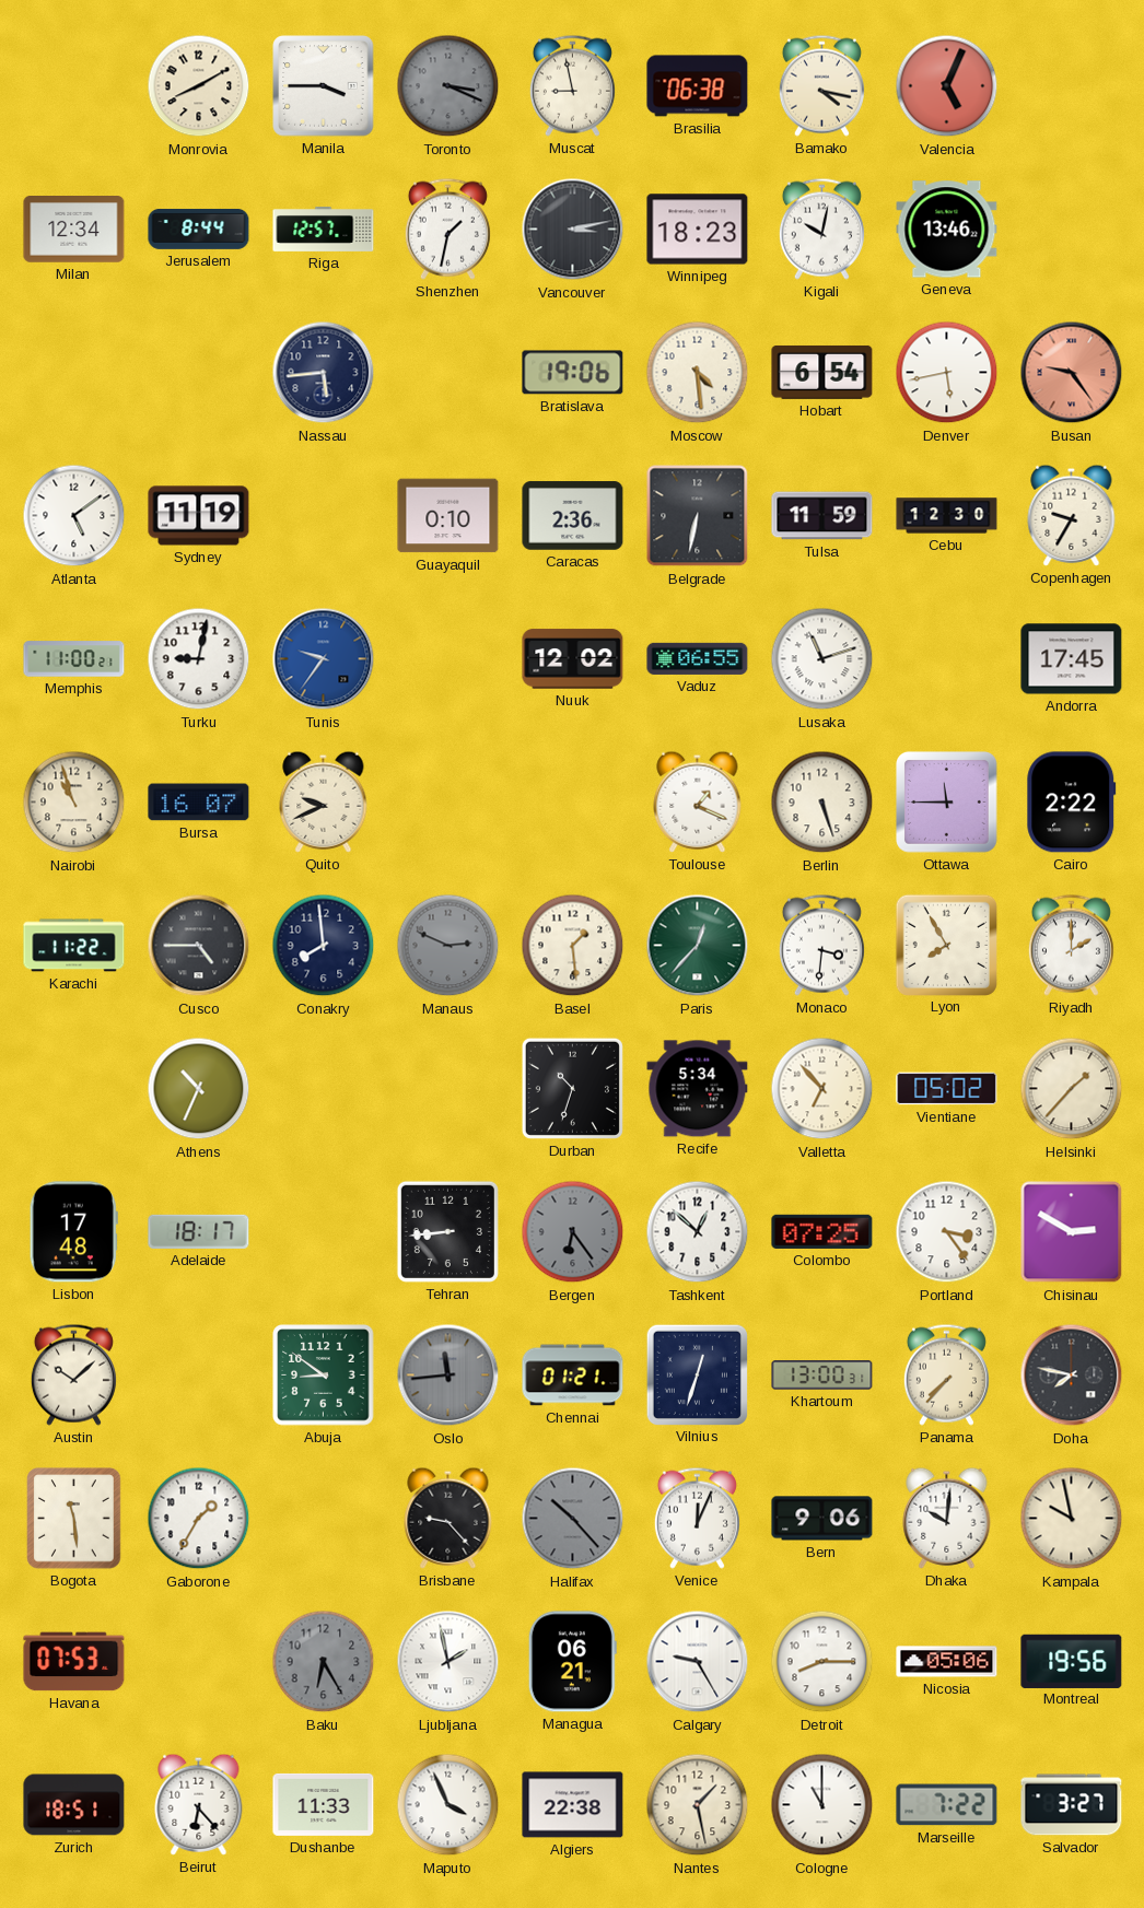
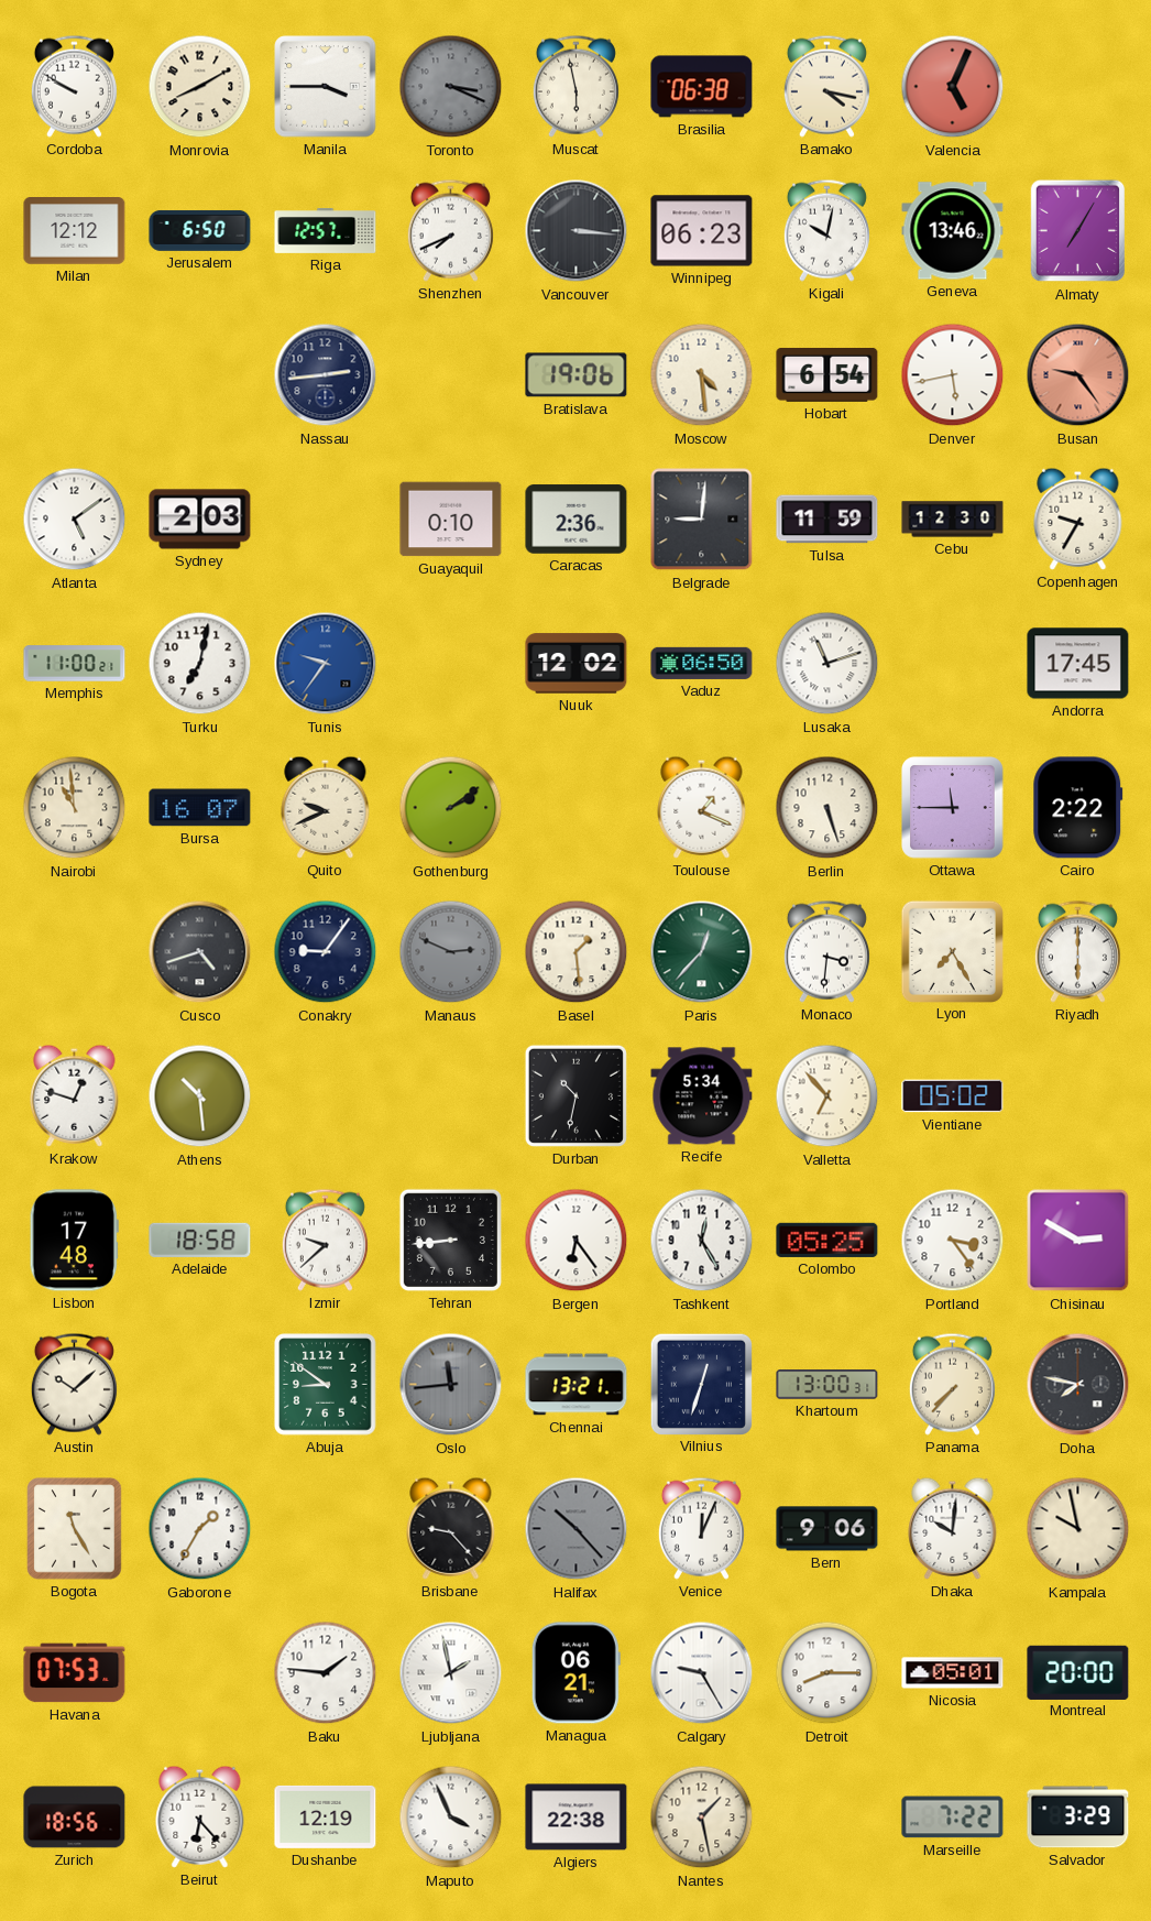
Cordoba: none -> 9:50
Muscat: 8:58 -> 5:58
Milan: 12:34 -> 12:12
Jerusalem: 8:44 -> 6:50
Shenzhen: 1:32 -> 7:41
Vancouver: 3:13 -> 3:16
Winnipeg: 18:23 -> 06:23
Almaty: none -> 7:05
Nassau: 5:44 -> 2:44
Sydney: 11:19 -> 2:03
Belgrade: 6:32 -> 9:01
Turku: 9:02 -> 7:02
Vaduz: 06:55 -> 06:50
Nairobi: 10:57 -> 10:59
Gothenburg: none -> 2:09
Karachi: 11:22 -> none
Cusco: 4:45 -> 4:42
Conakry: 7:59 -> 9:06
Lyon: 7:55 -> 7:25
Riyadh: 2:00 -> 6:00
Krakow: none -> 12:48
Athens: 10:34 -> 10:29
Durban: 10:33 -> 10:32
Helsinki: 1:37 -> none
Adelaide: 18:17 -> 18:58
Izmir: none -> 9:38
Bergen dial: grey -> white
Tashkent: 12:52 -> 12:25
Colombo: 07:25 -> 05:25
Chennai: 01:21 -> 13:21
Bogota: 11:29 -> 11:25
Baku: 6:25 -> 1:46
Baku dial: grey -> white
Nicosia: 05:06 -> 05:01
Montreal: 19:56 -> 20:00
Zurich: 18:51 -> 18:56
Dushanbe: 11:33 -> 12:19
Cologne: 11:00 -> none
Salvador: 3:27 -> 3:29
